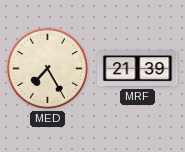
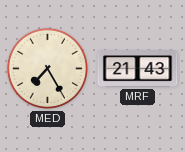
MRF: 21:39 -> 21:43
